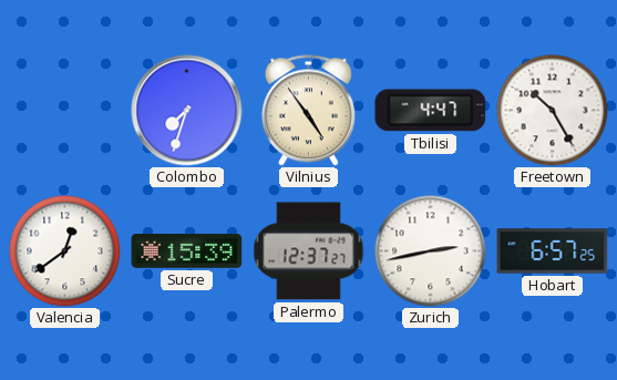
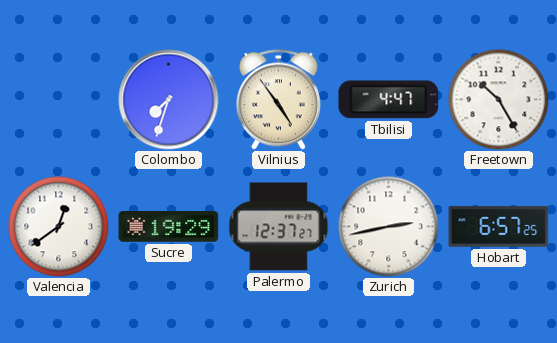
Sucre: 15:39 -> 19:29
